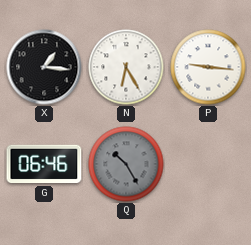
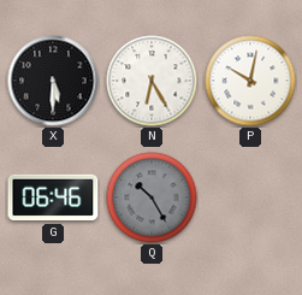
X: 1:16 -> 5:30
P: 9:16 -> 10:02
